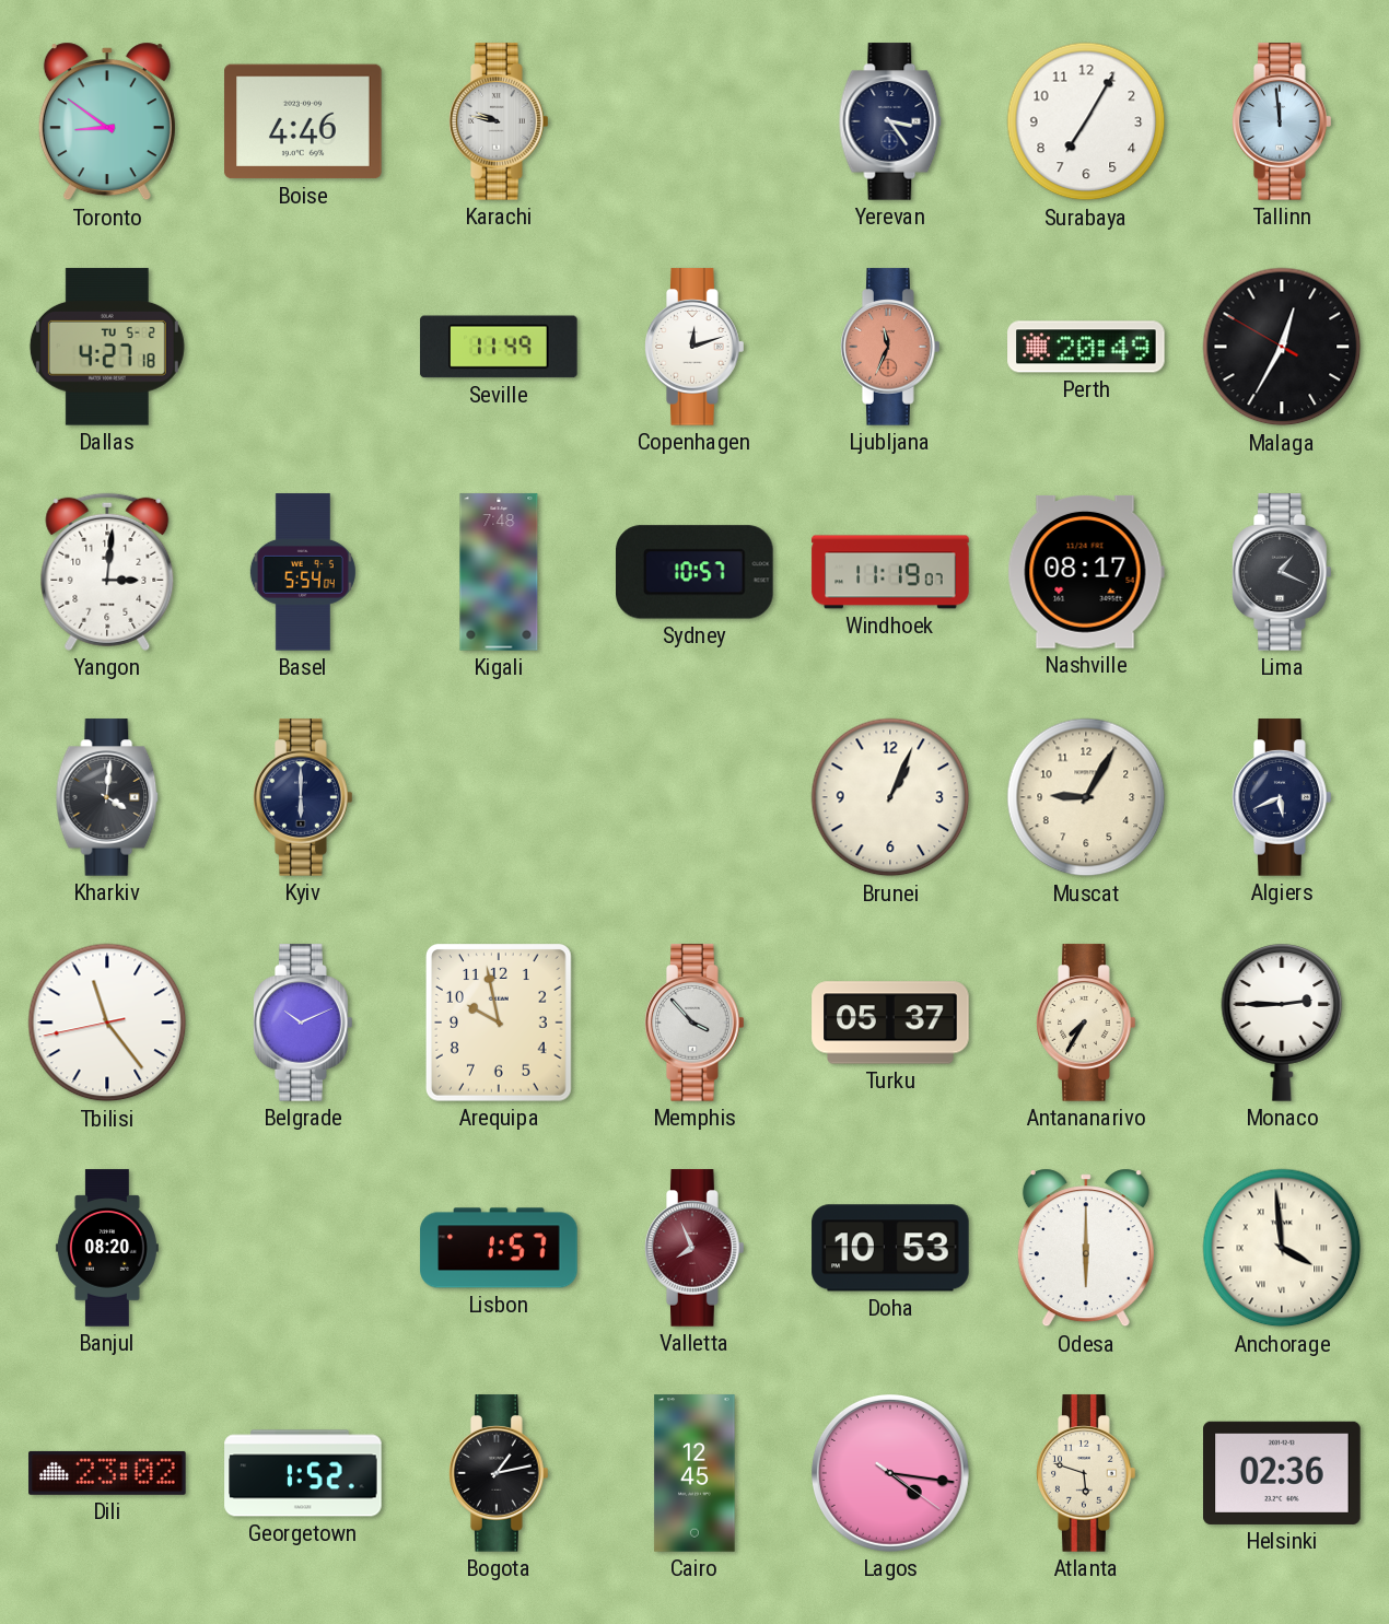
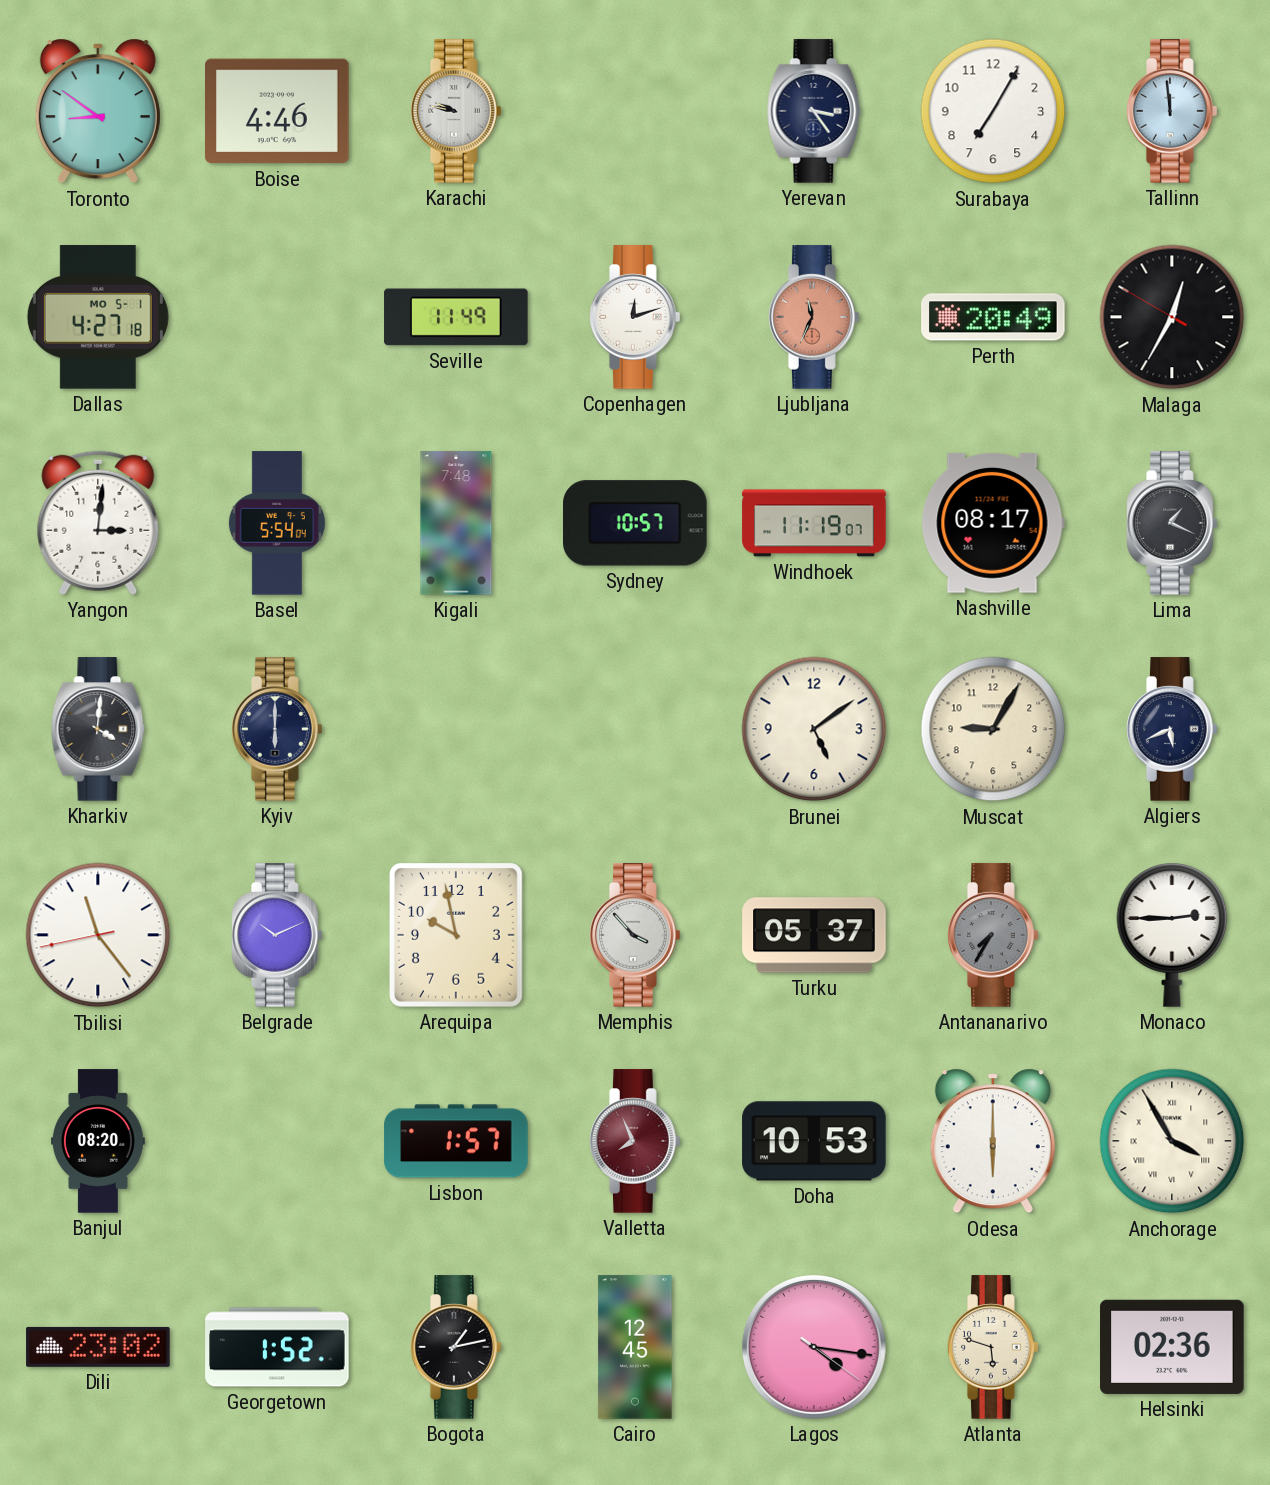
Dallas date: TU 5-2 -> MO 5-1
Brunei: 1:04 -> 5:09
Antananarivo dial: cream -> grey
Anchorage: 3:59 -> 3:55
